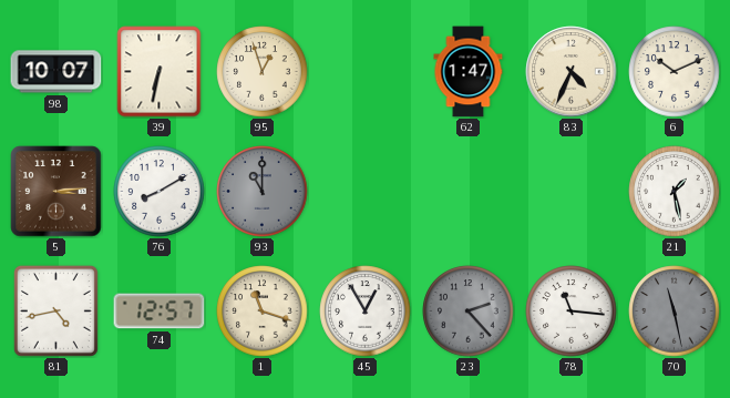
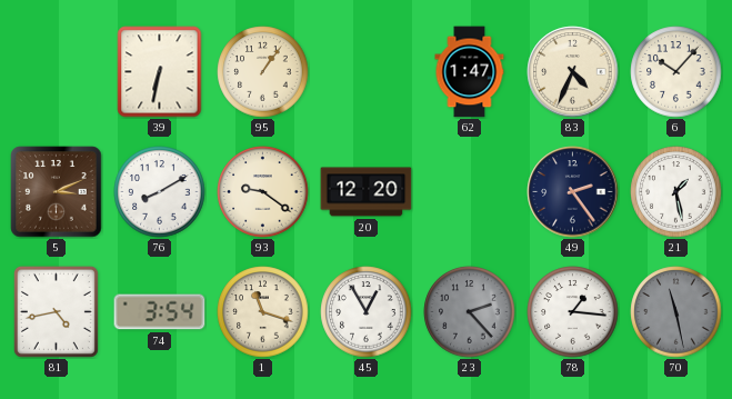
98: 10:07 -> none
95: 12:57 -> 1:06
6: 10:11 -> 10:07
5: 3:14 -> 3:11
93: 11:00 -> 9:21
93 dial: grey -> cream
20: none -> 12:20
49: none -> 2:24
74: 12:57 -> 3:54
78: 11:16 -> 1:16
